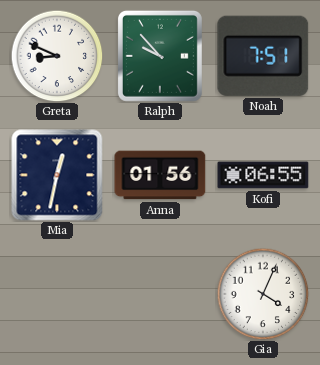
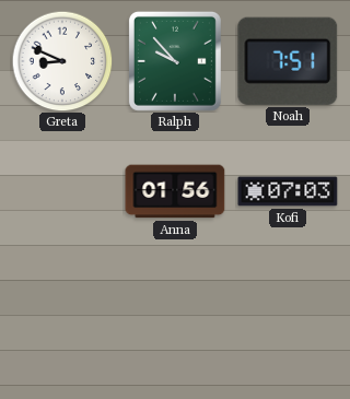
Mia: 12:32 -> none
Kofi: 06:55 -> 07:03
Gia: 4:04 -> none
